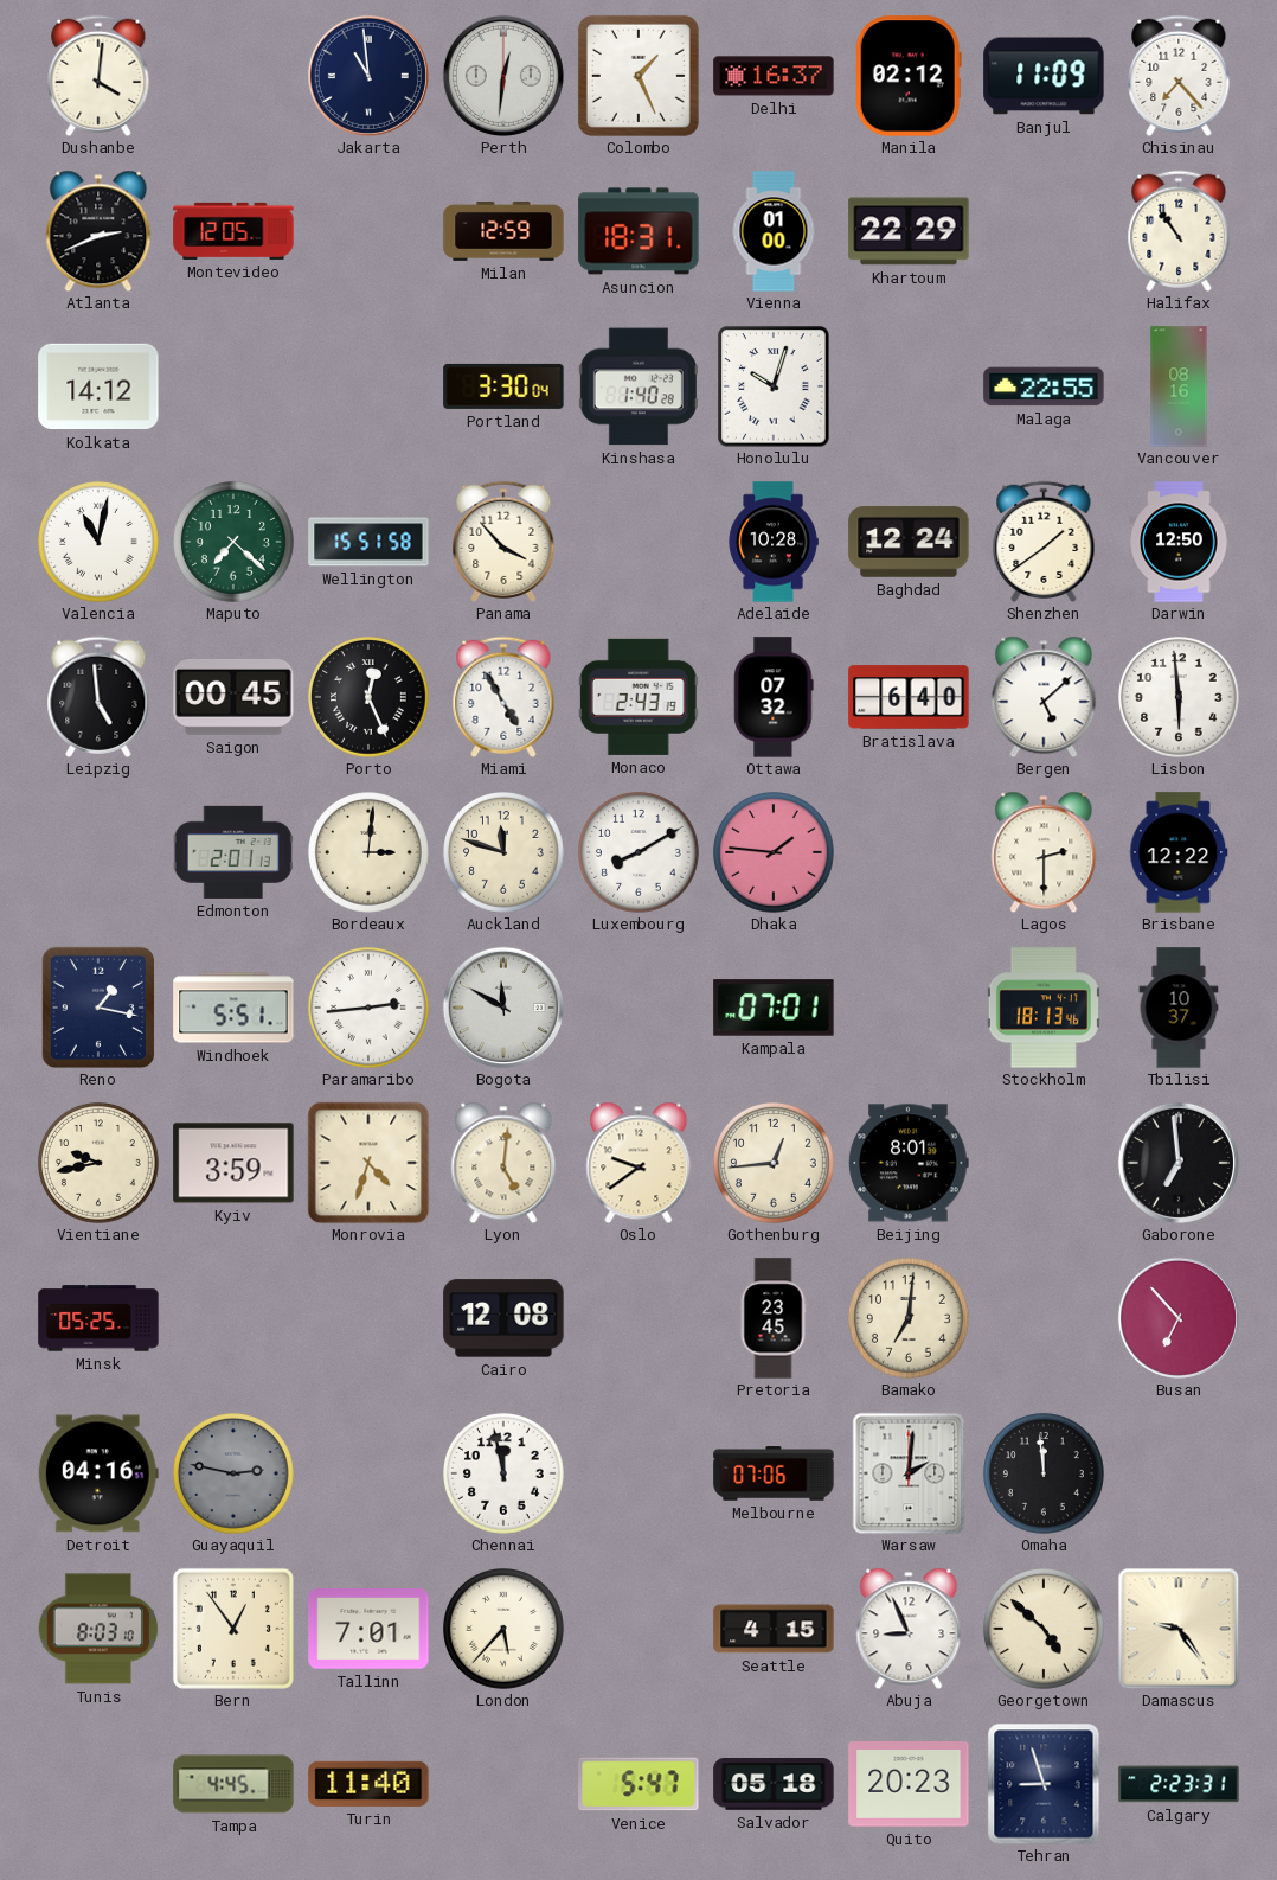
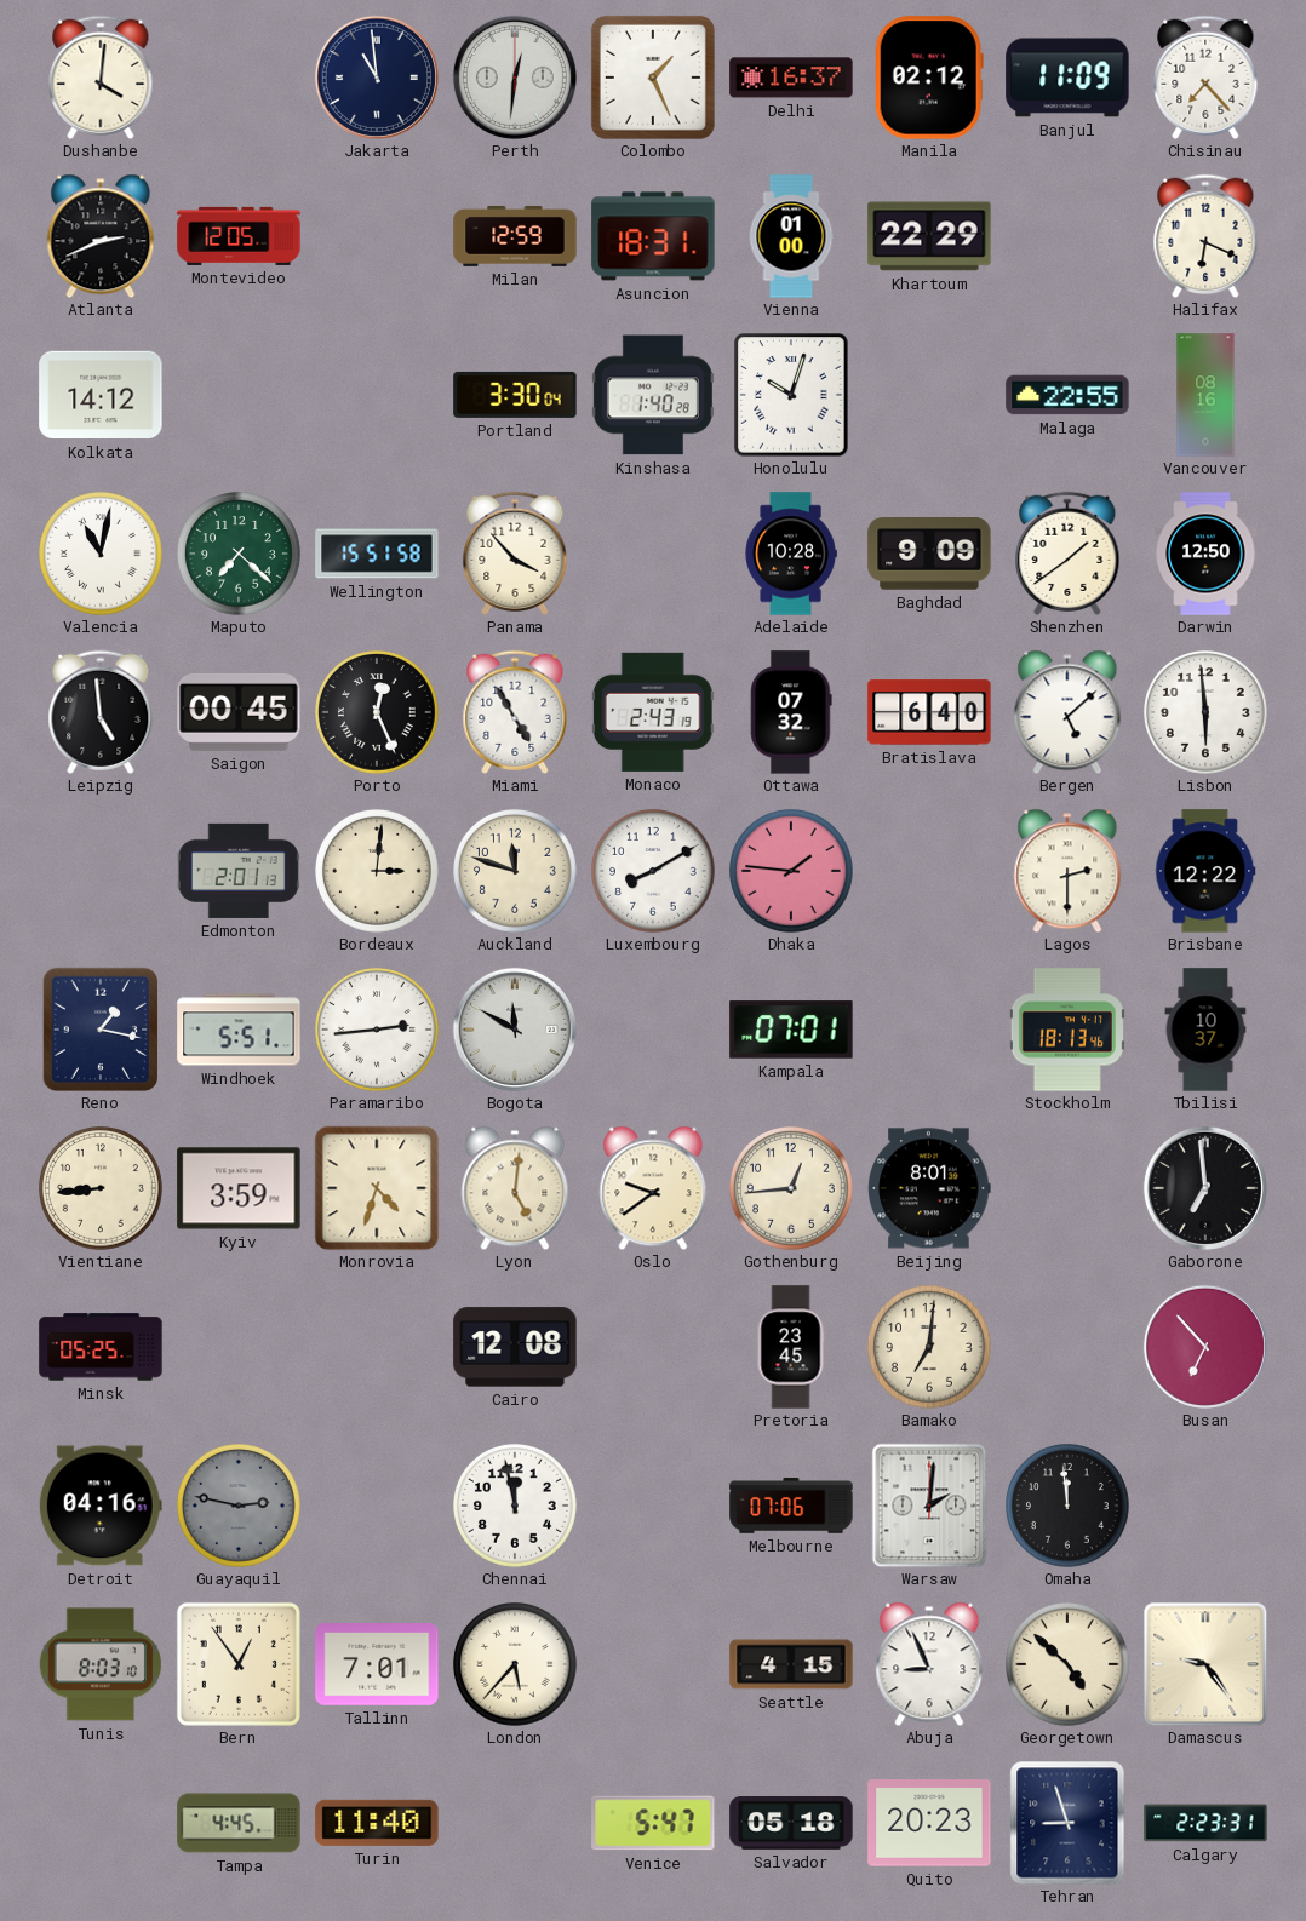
Halifax: 10:54 -> 6:19
Baghdad: 12:24 -> 9:09
Vientiane: 9:43 -> 8:44
